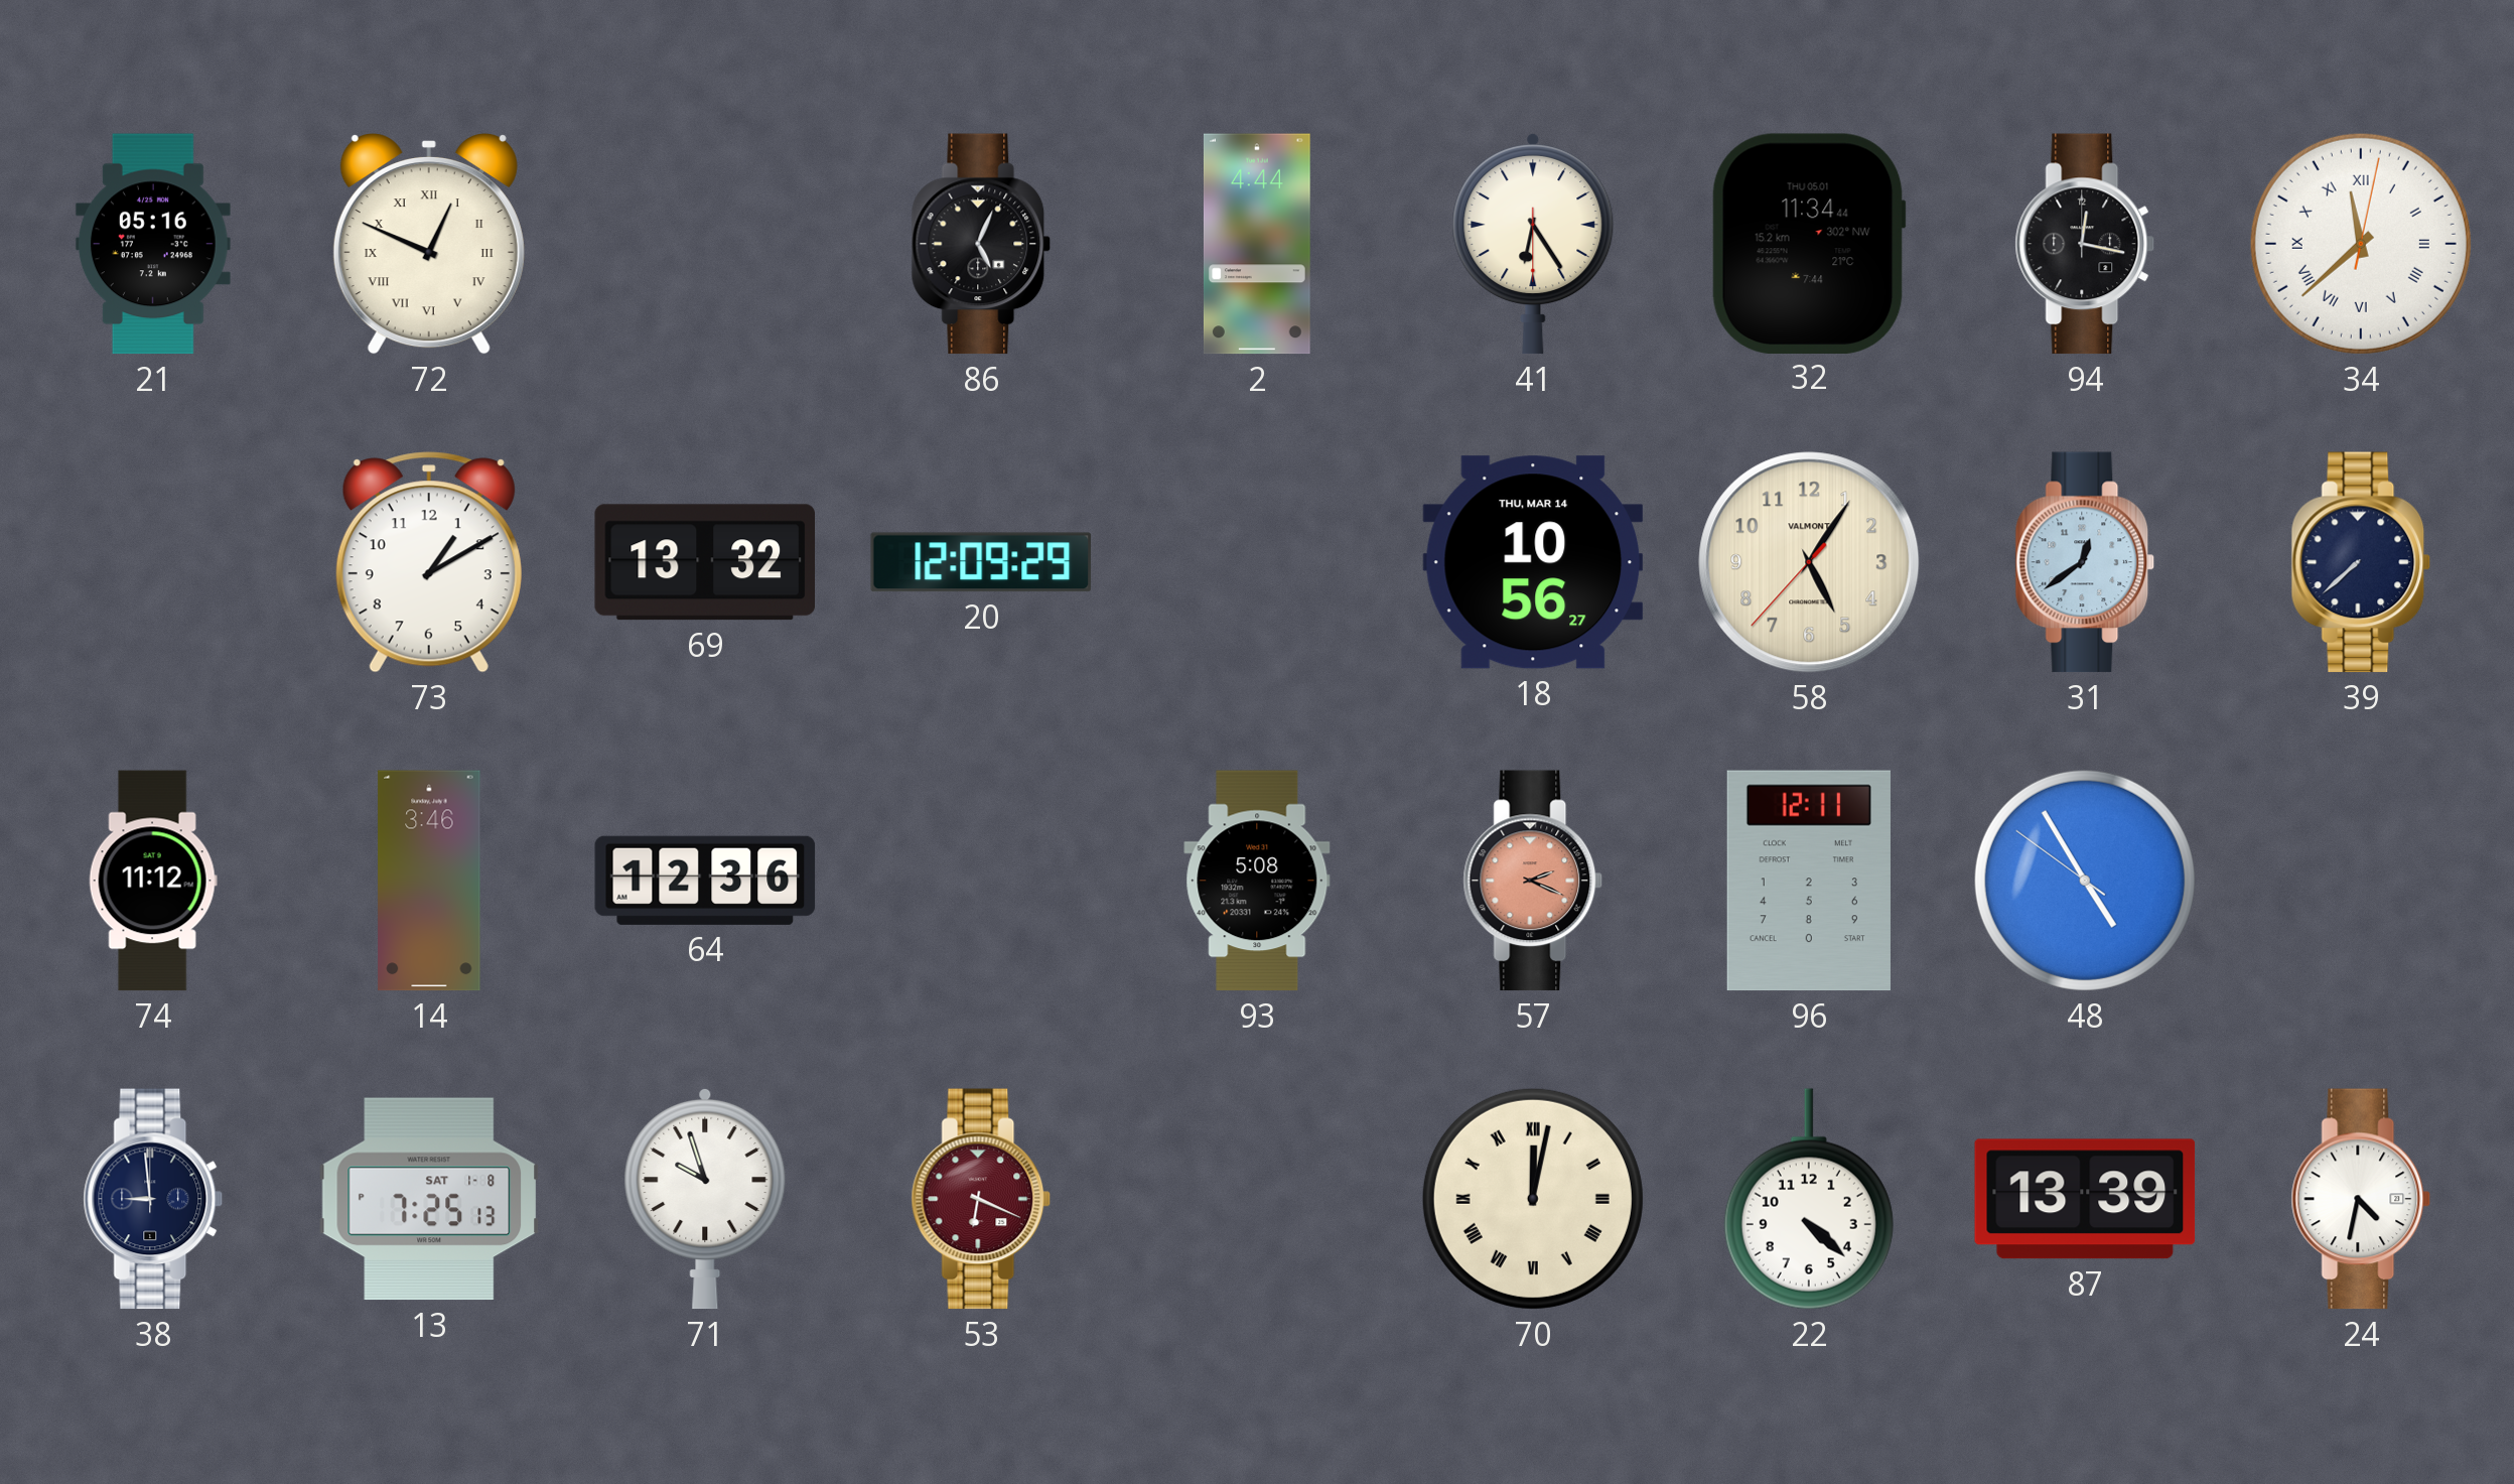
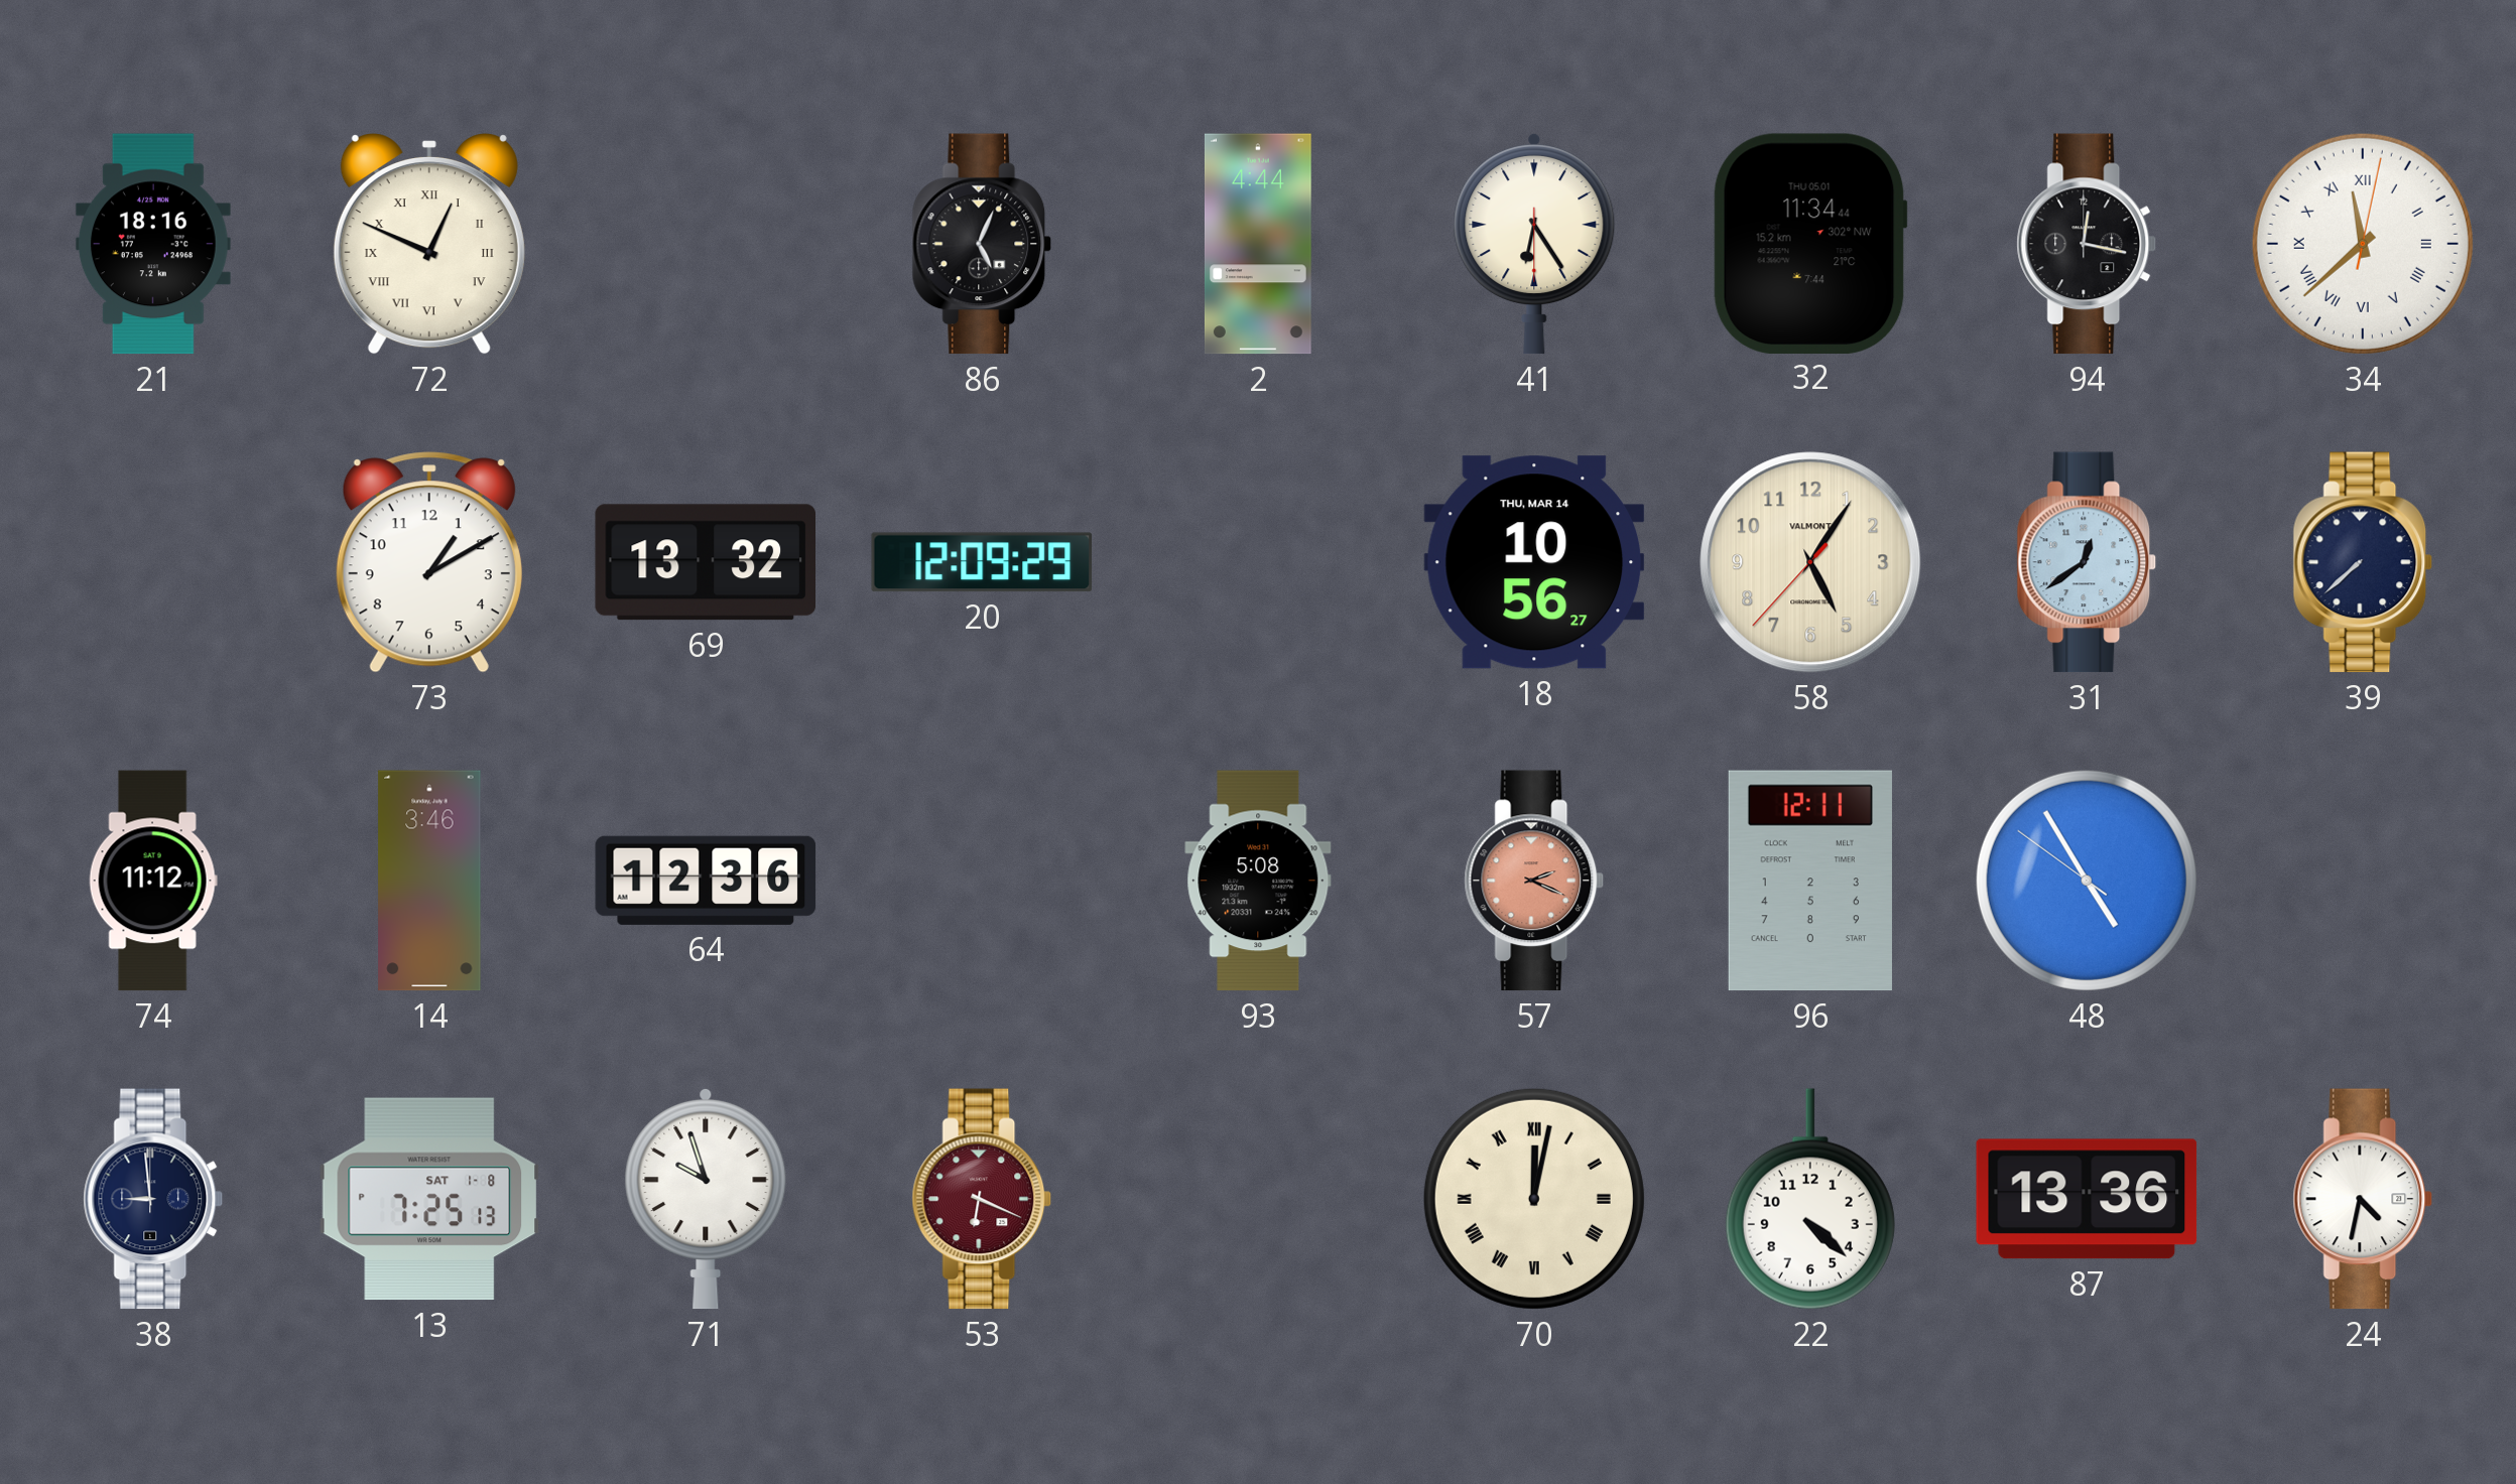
21: 05:16 -> 18:16
87: 13:39 -> 13:36
